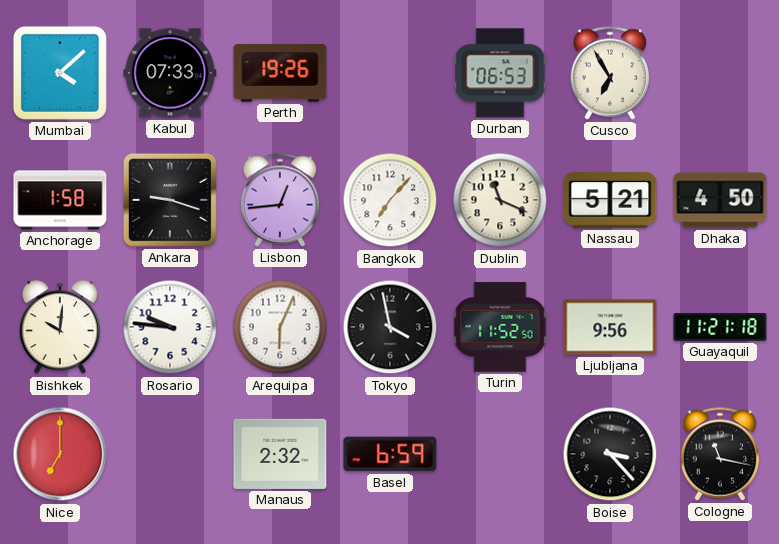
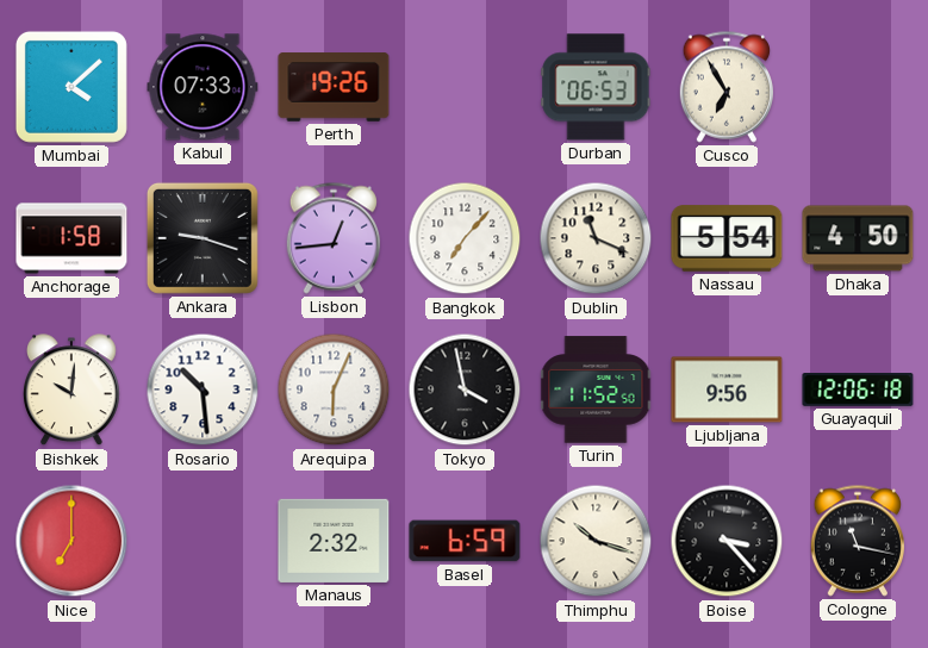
Nassau: 5:21 -> 5:54
Rosario: 9:46 -> 10:29
Guayaquil: 11:21 -> 12:06
Thimphu: none -> 10:18
